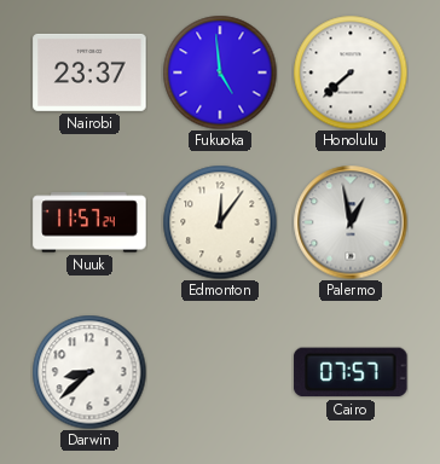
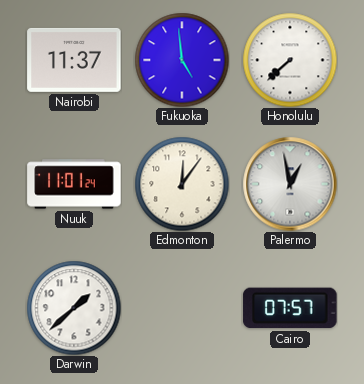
Nairobi: 23:37 -> 11:37
Nuuk: 11:57 -> 11:01
Darwin: 8:38 -> 1:38
